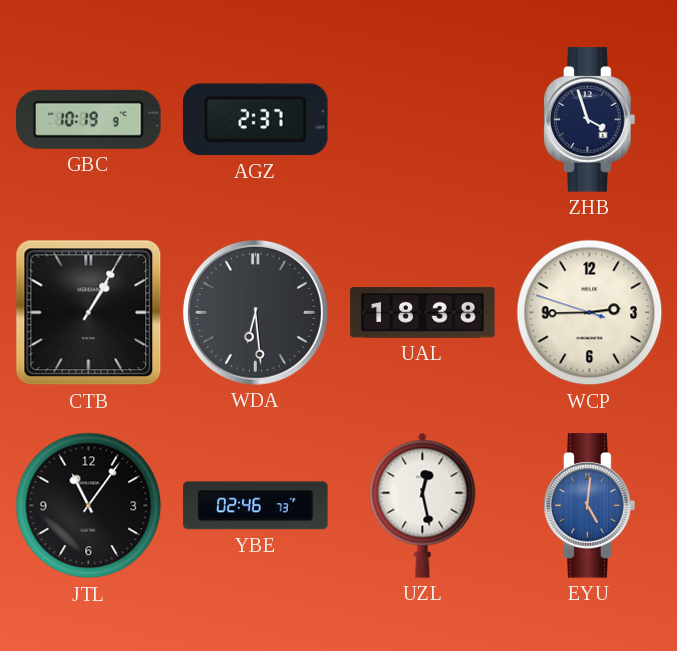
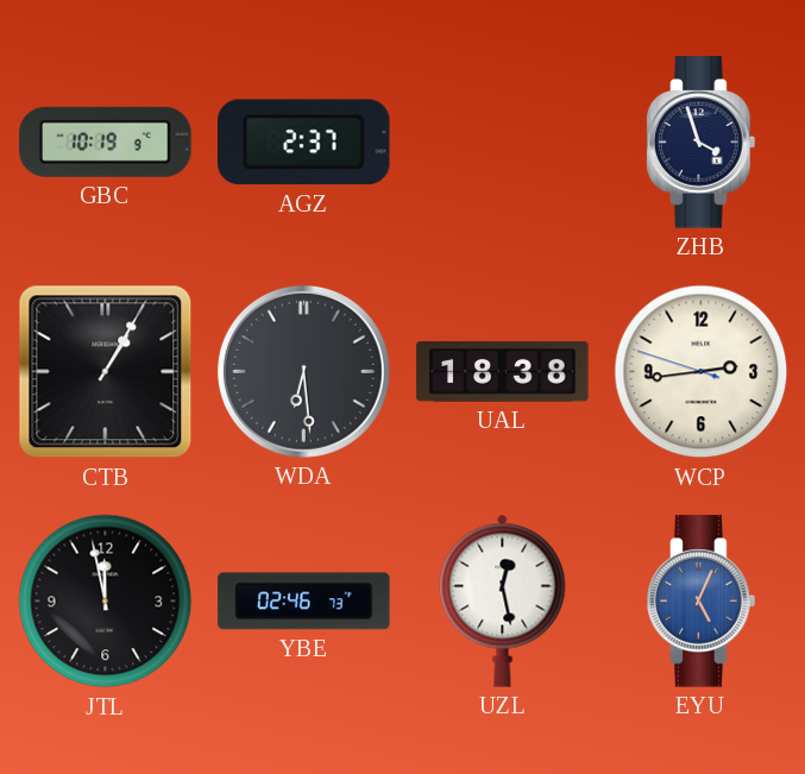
WCP: 2:44 -> 2:43
JTL: 11:06 -> 11:58
EYU: 5:01 -> 5:04
